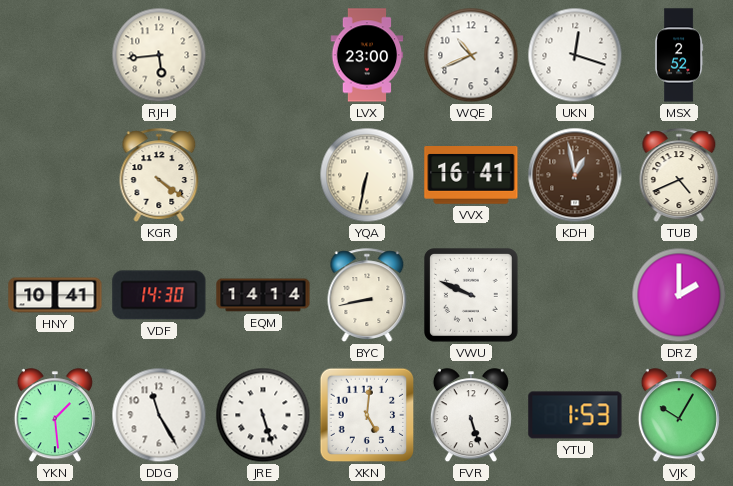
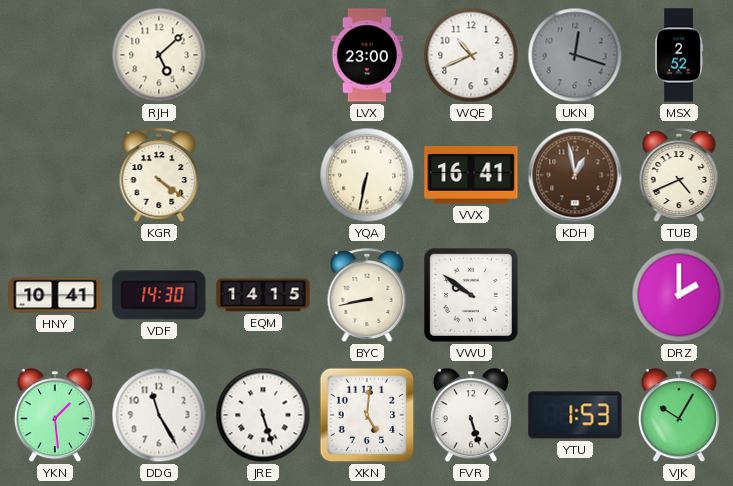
RJH: 5:44 -> 5:08
UKN dial: white -> grey
EQM: 14:14 -> 14:15
VWU: 9:49 -> 9:51
